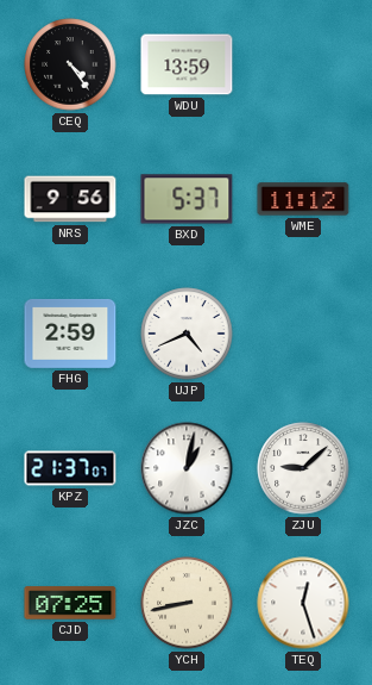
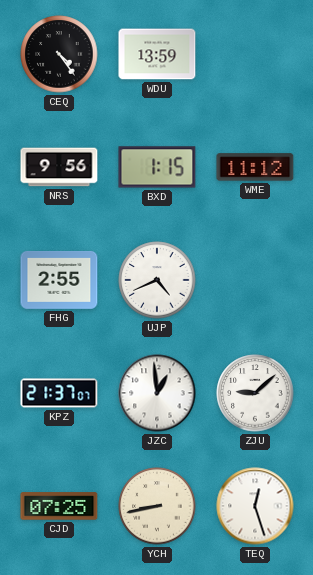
BXD: 5:37 -> 1:15
FHG: 2:59 -> 2:55
JZC: 1:02 -> 12:59
